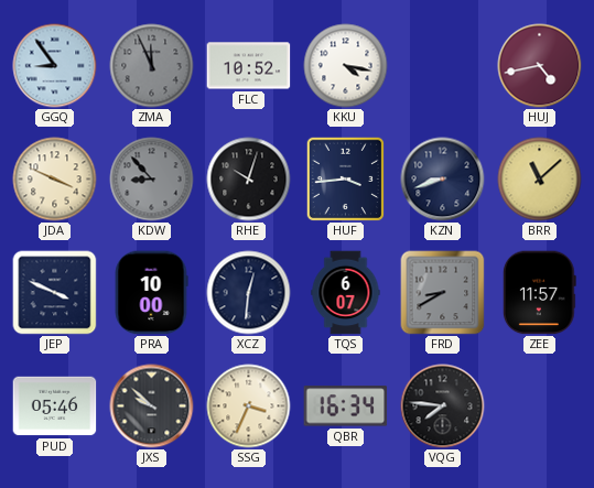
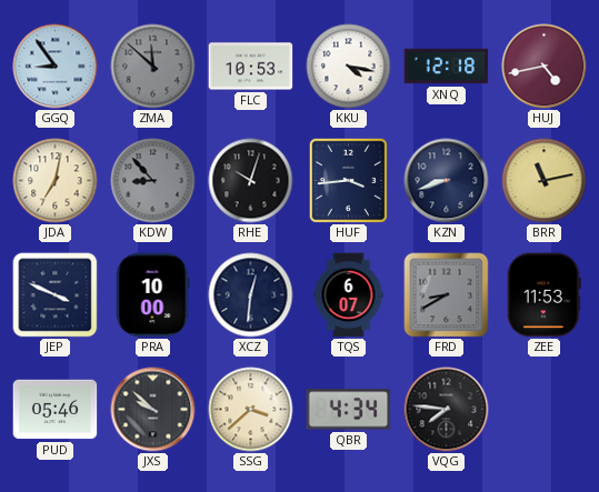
ZMA: 11:56 -> 11:52
FLC: 10:52 -> 10:53
XNQ: none -> 12:18
JDA: 3:49 -> 7:02
BRR: 11:08 -> 11:13
ZEE: 11:57 -> 11:53
SSG: 3:34 -> 3:38
QBR: 16:34 -> 4:34
